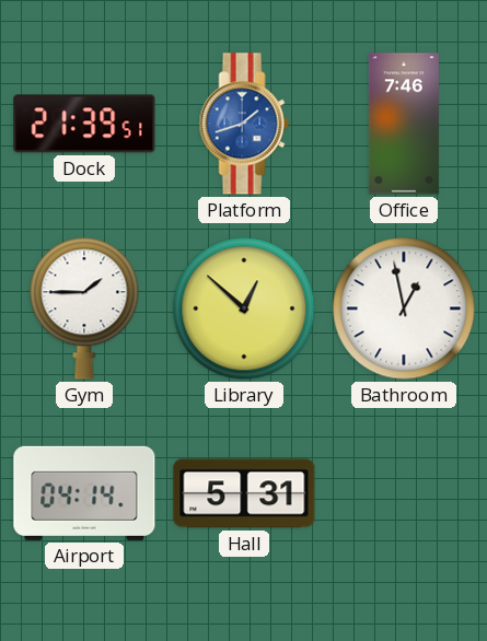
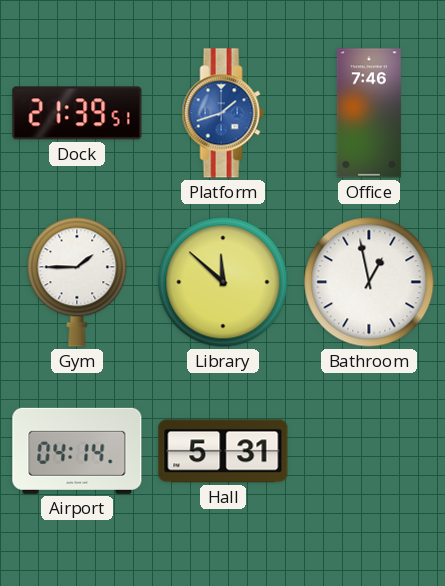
Library: 12:52 -> 11:52
